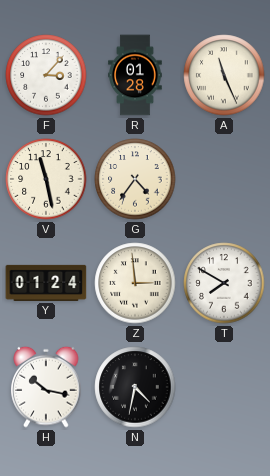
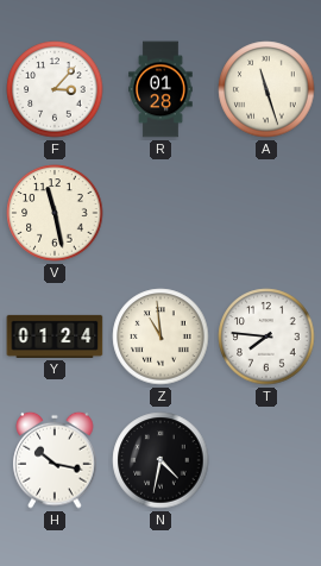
A: 11:26 -> 11:27
G: 4:36 -> none
Z: 2:59 -> 10:59
T: 7:50 -> 7:46
